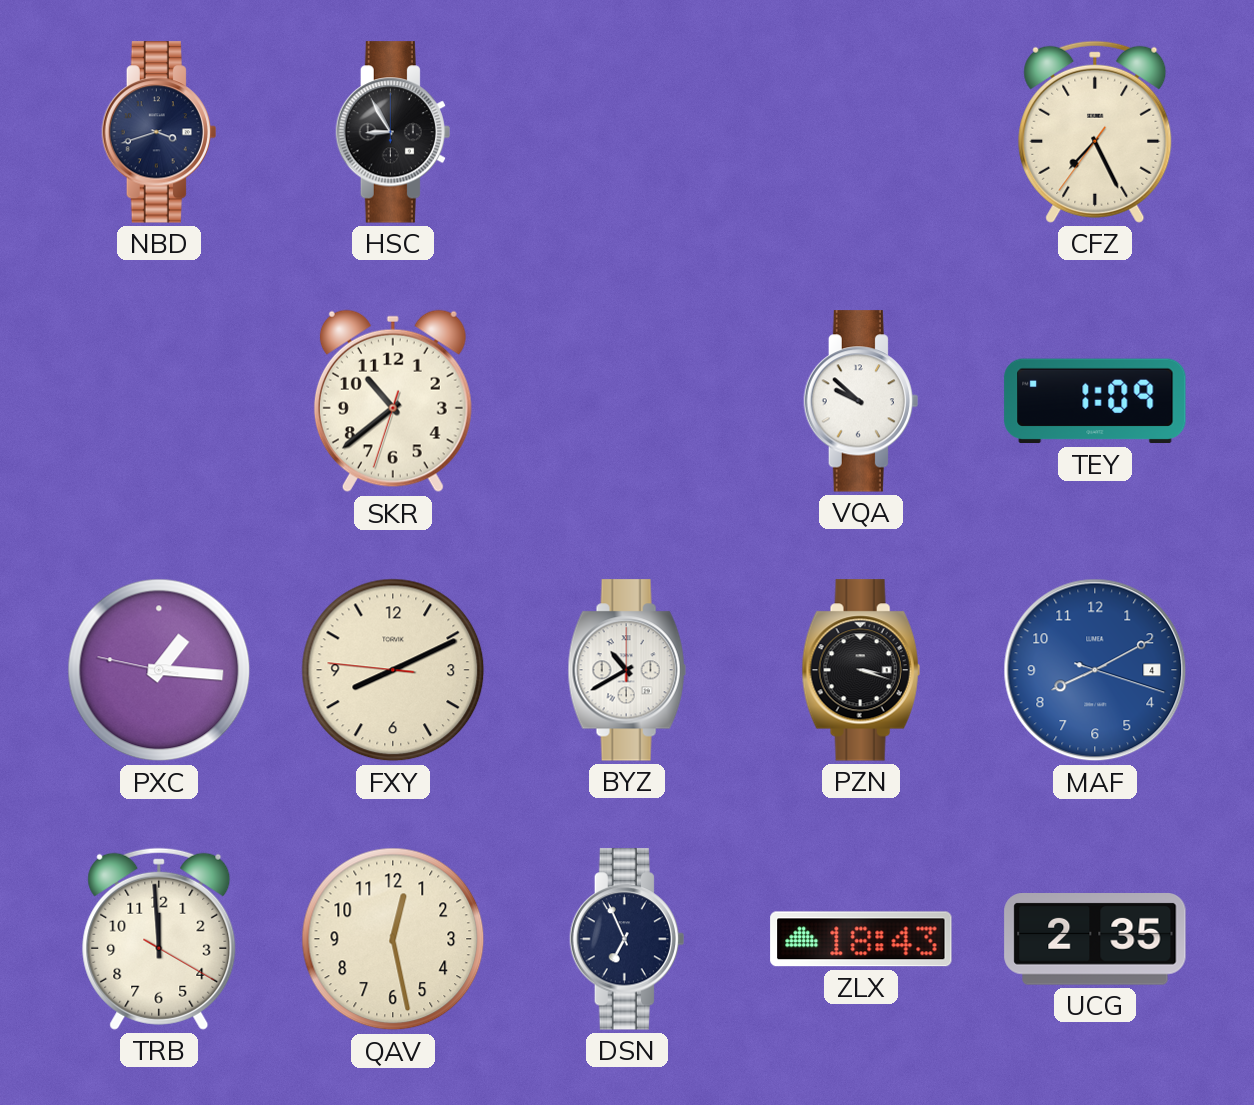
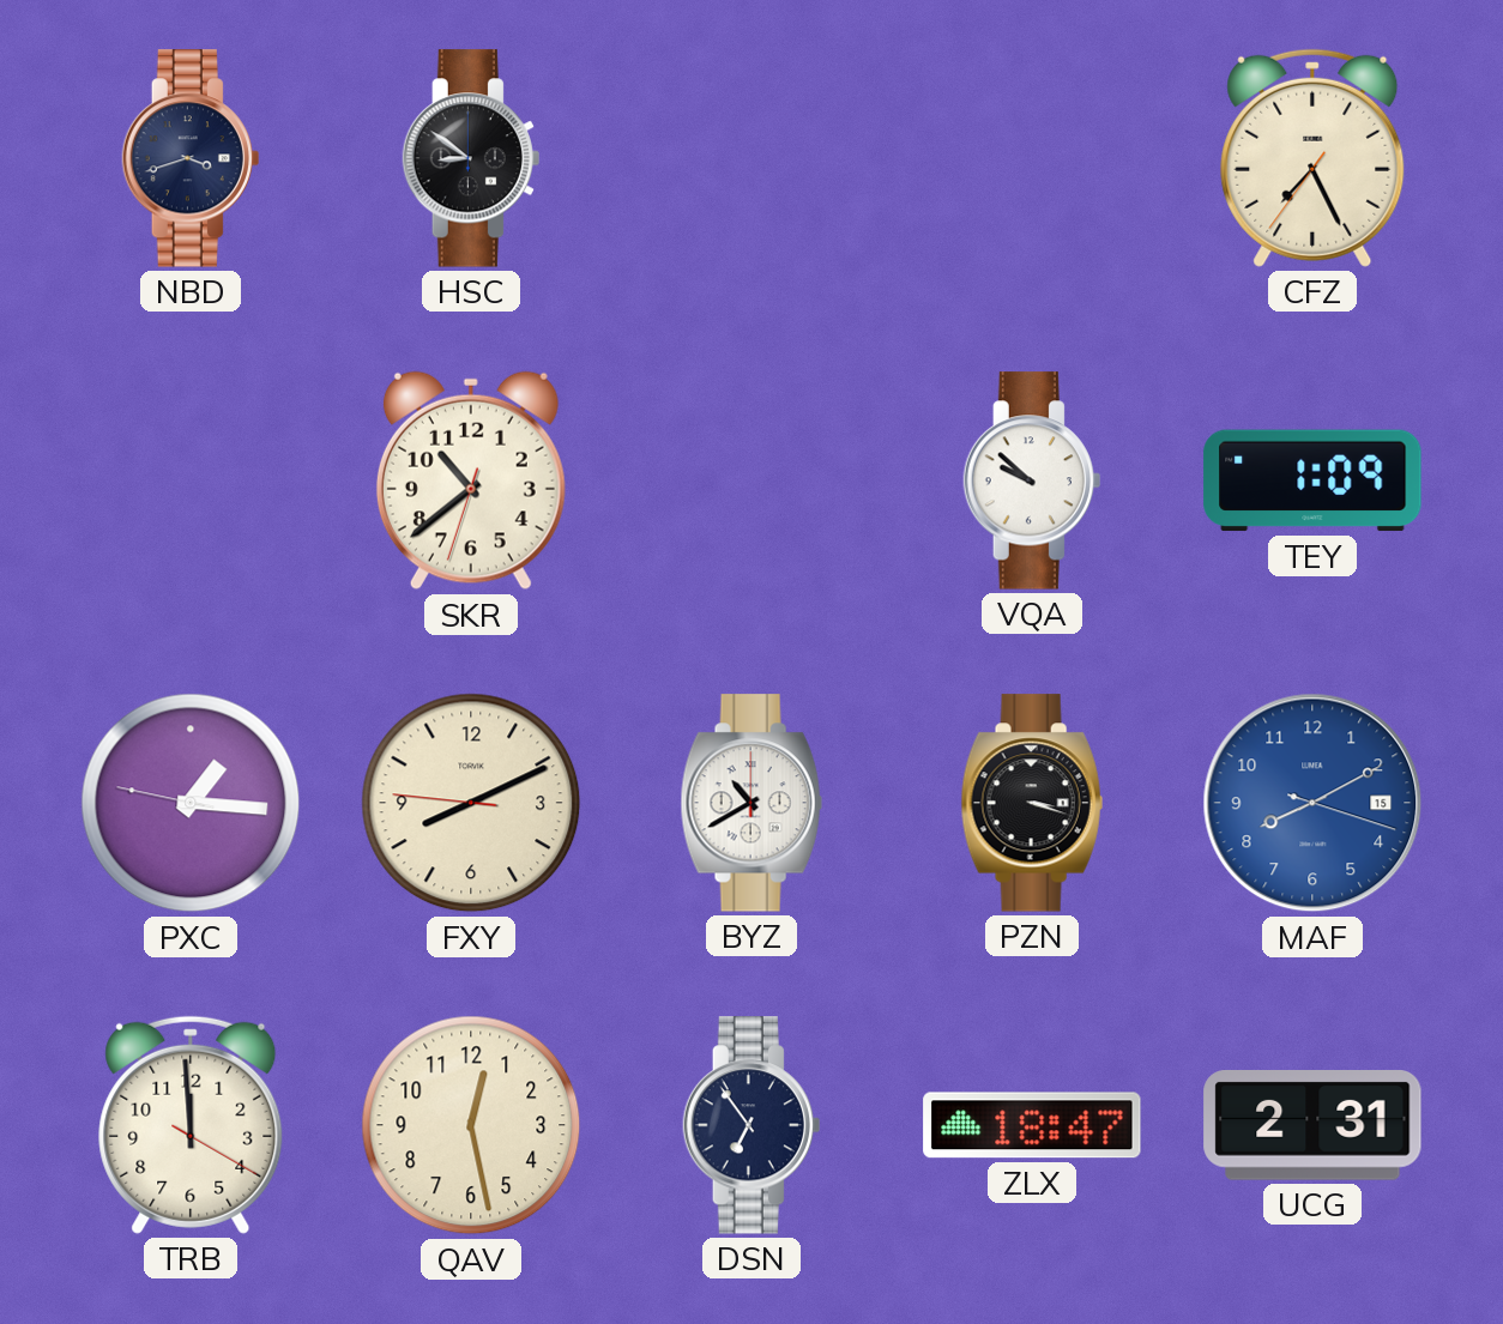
HSC: 8:55 -> 8:51
MAF date: 4 -> 15
DSN: 6:56 -> 6:54
ZLX: 18:43 -> 18:47
UCG: 2:35 -> 2:31
